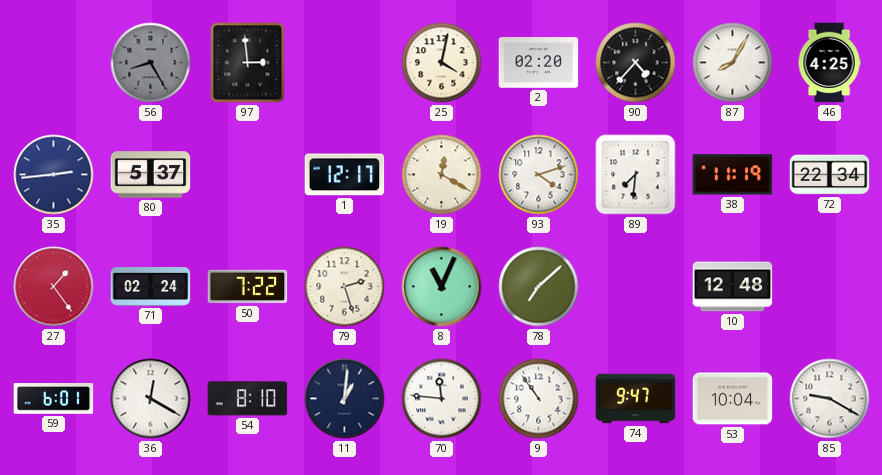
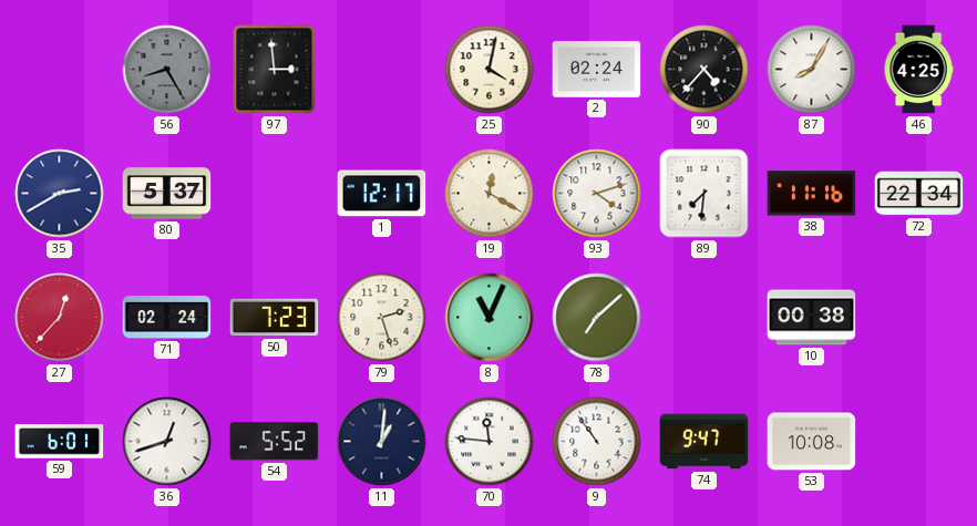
2: 02:20 -> 02:24
35: 2:44 -> 2:40
38: 11:19 -> 11:16
27: 1:24 -> 12:37
50: 7:22 -> 7:23
10: 12:48 -> 00:38
36: 12:20 -> 12:42
54: 8:10 -> 5:52
53: 10:04 -> 10:08
85: 9:20 -> none
